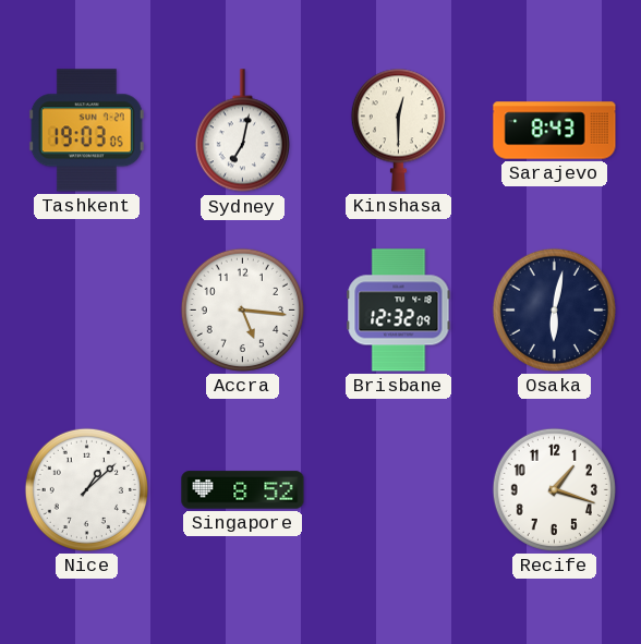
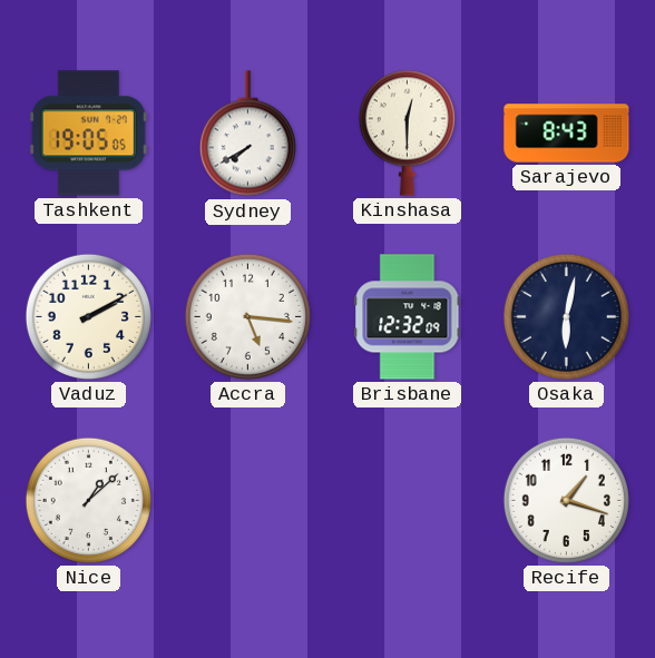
Tashkent: 19:03 -> 19:05
Sydney: 7:02 -> 7:40
Vaduz: none -> 2:10
Singapore: 8:52 -> none
